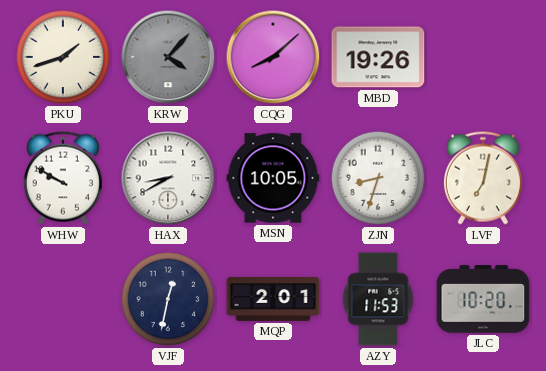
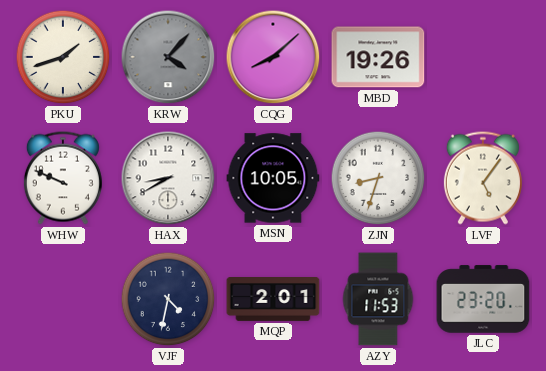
WHW: 9:50 -> 9:49
LVF: 7:02 -> 5:06
VJF: 12:32 -> 4:32
JLC: 10:20 -> 23:20
